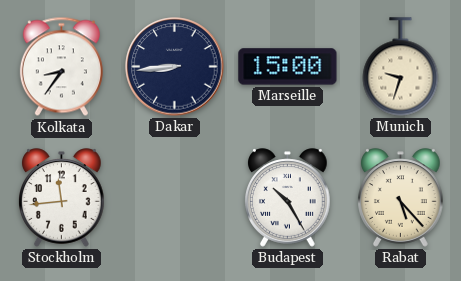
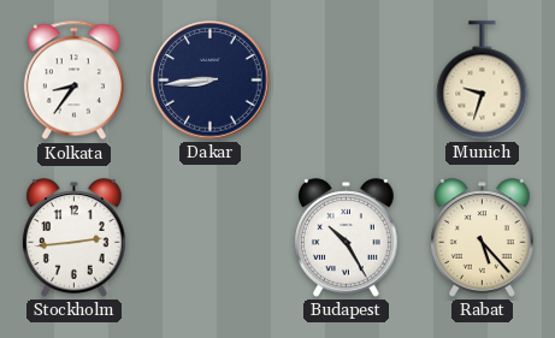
Marseille: 15:00 -> none
Stockholm: 11:44 -> 2:44
